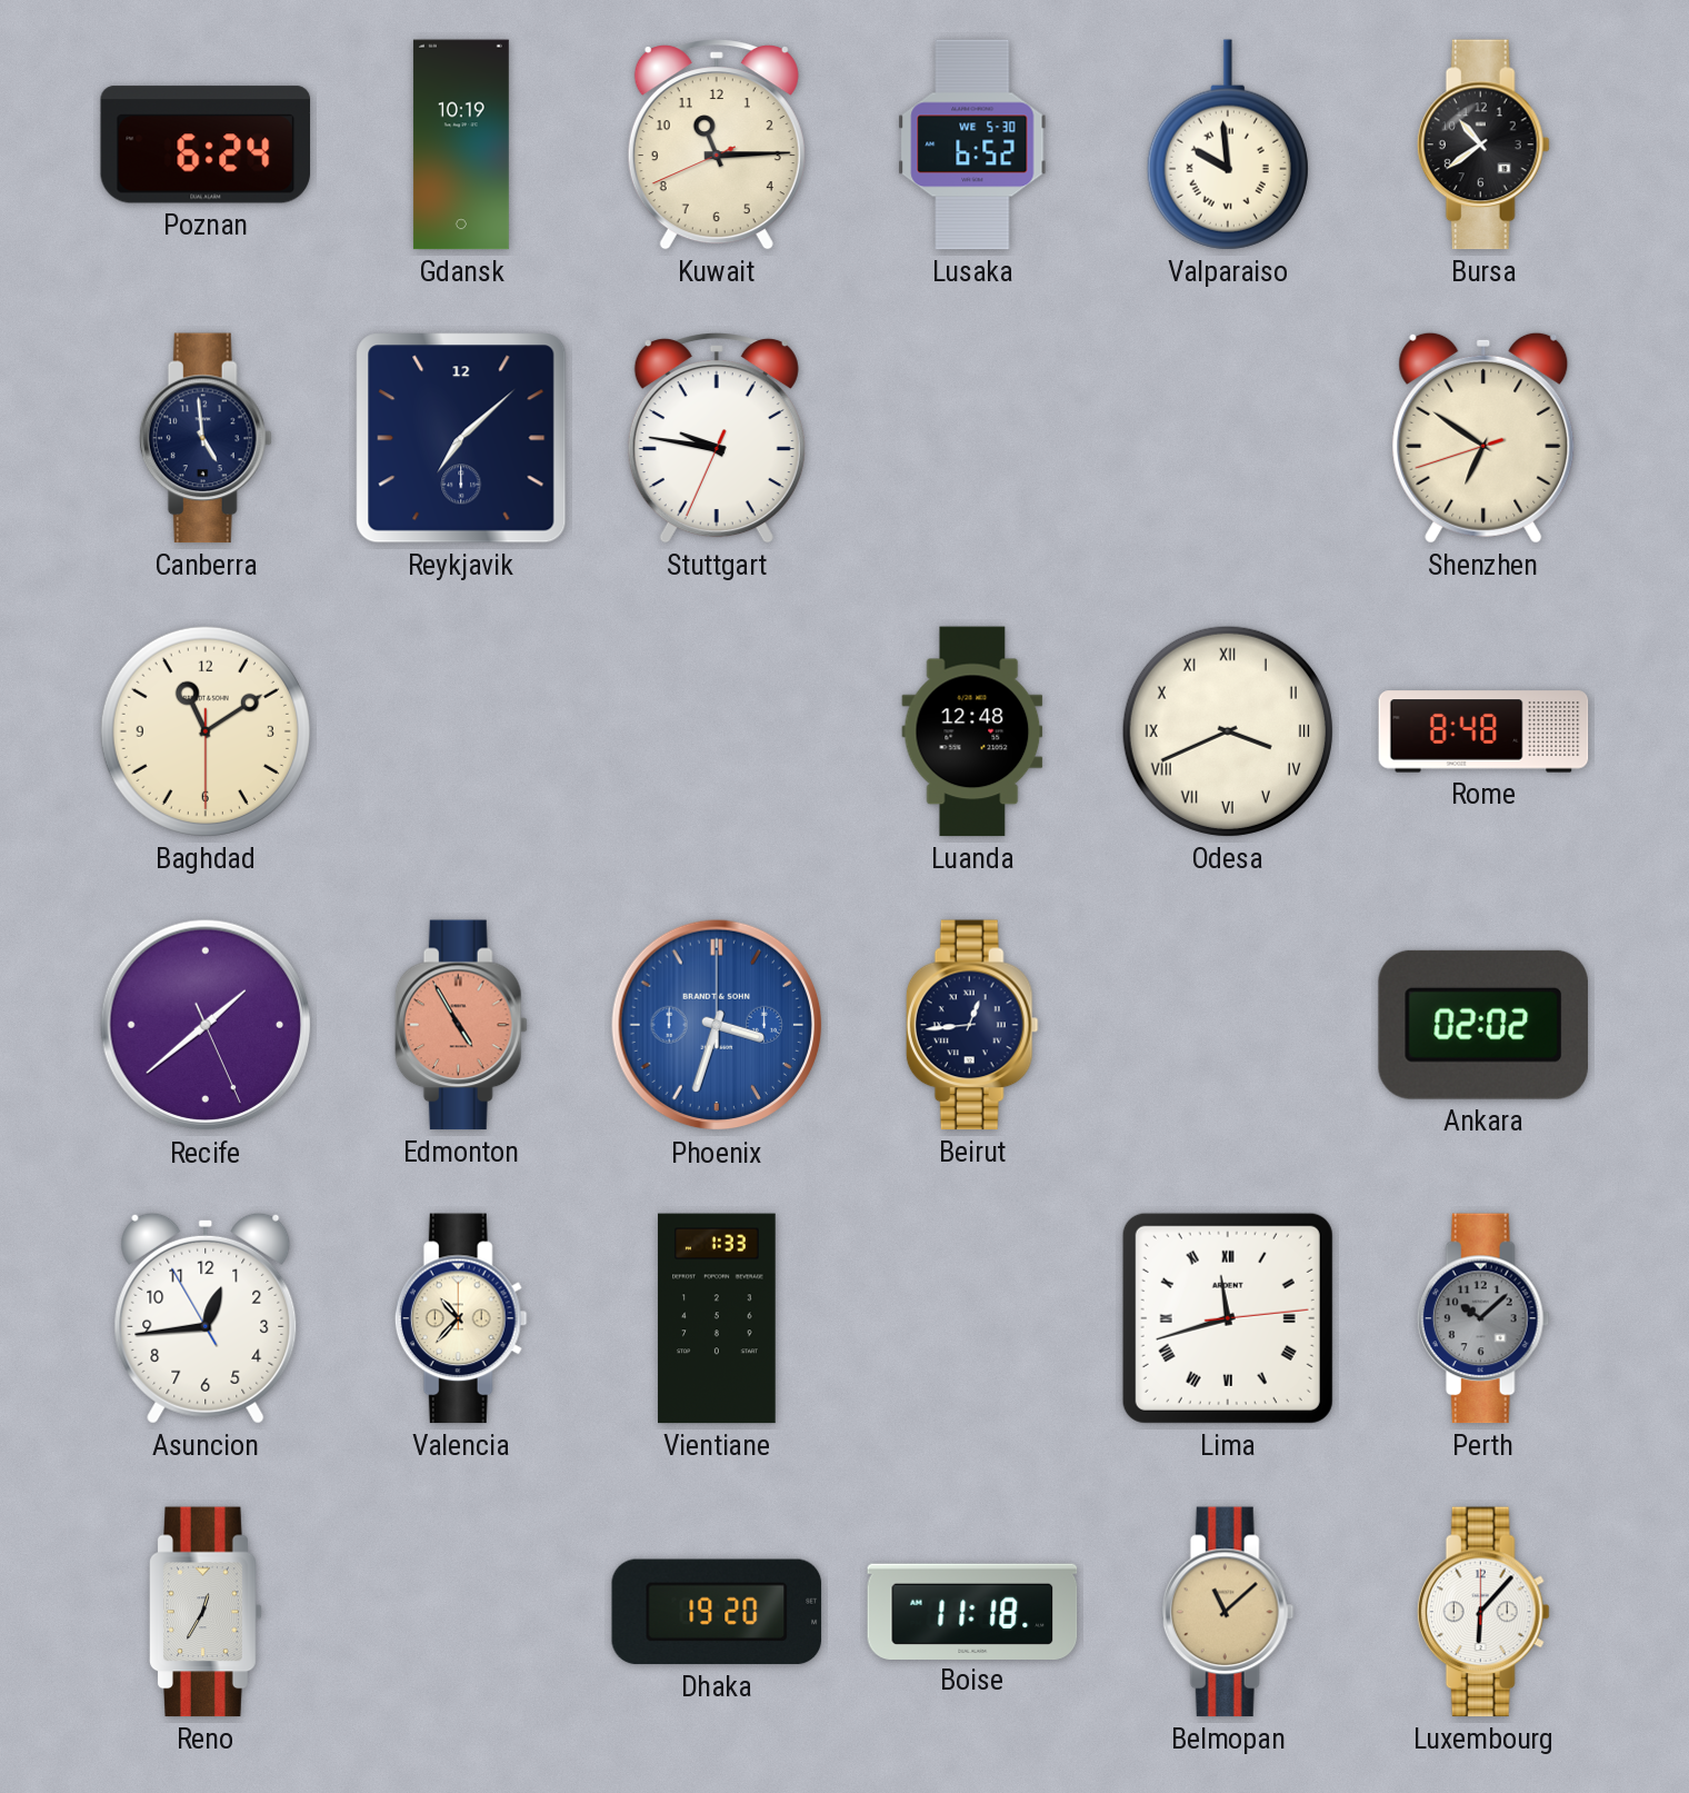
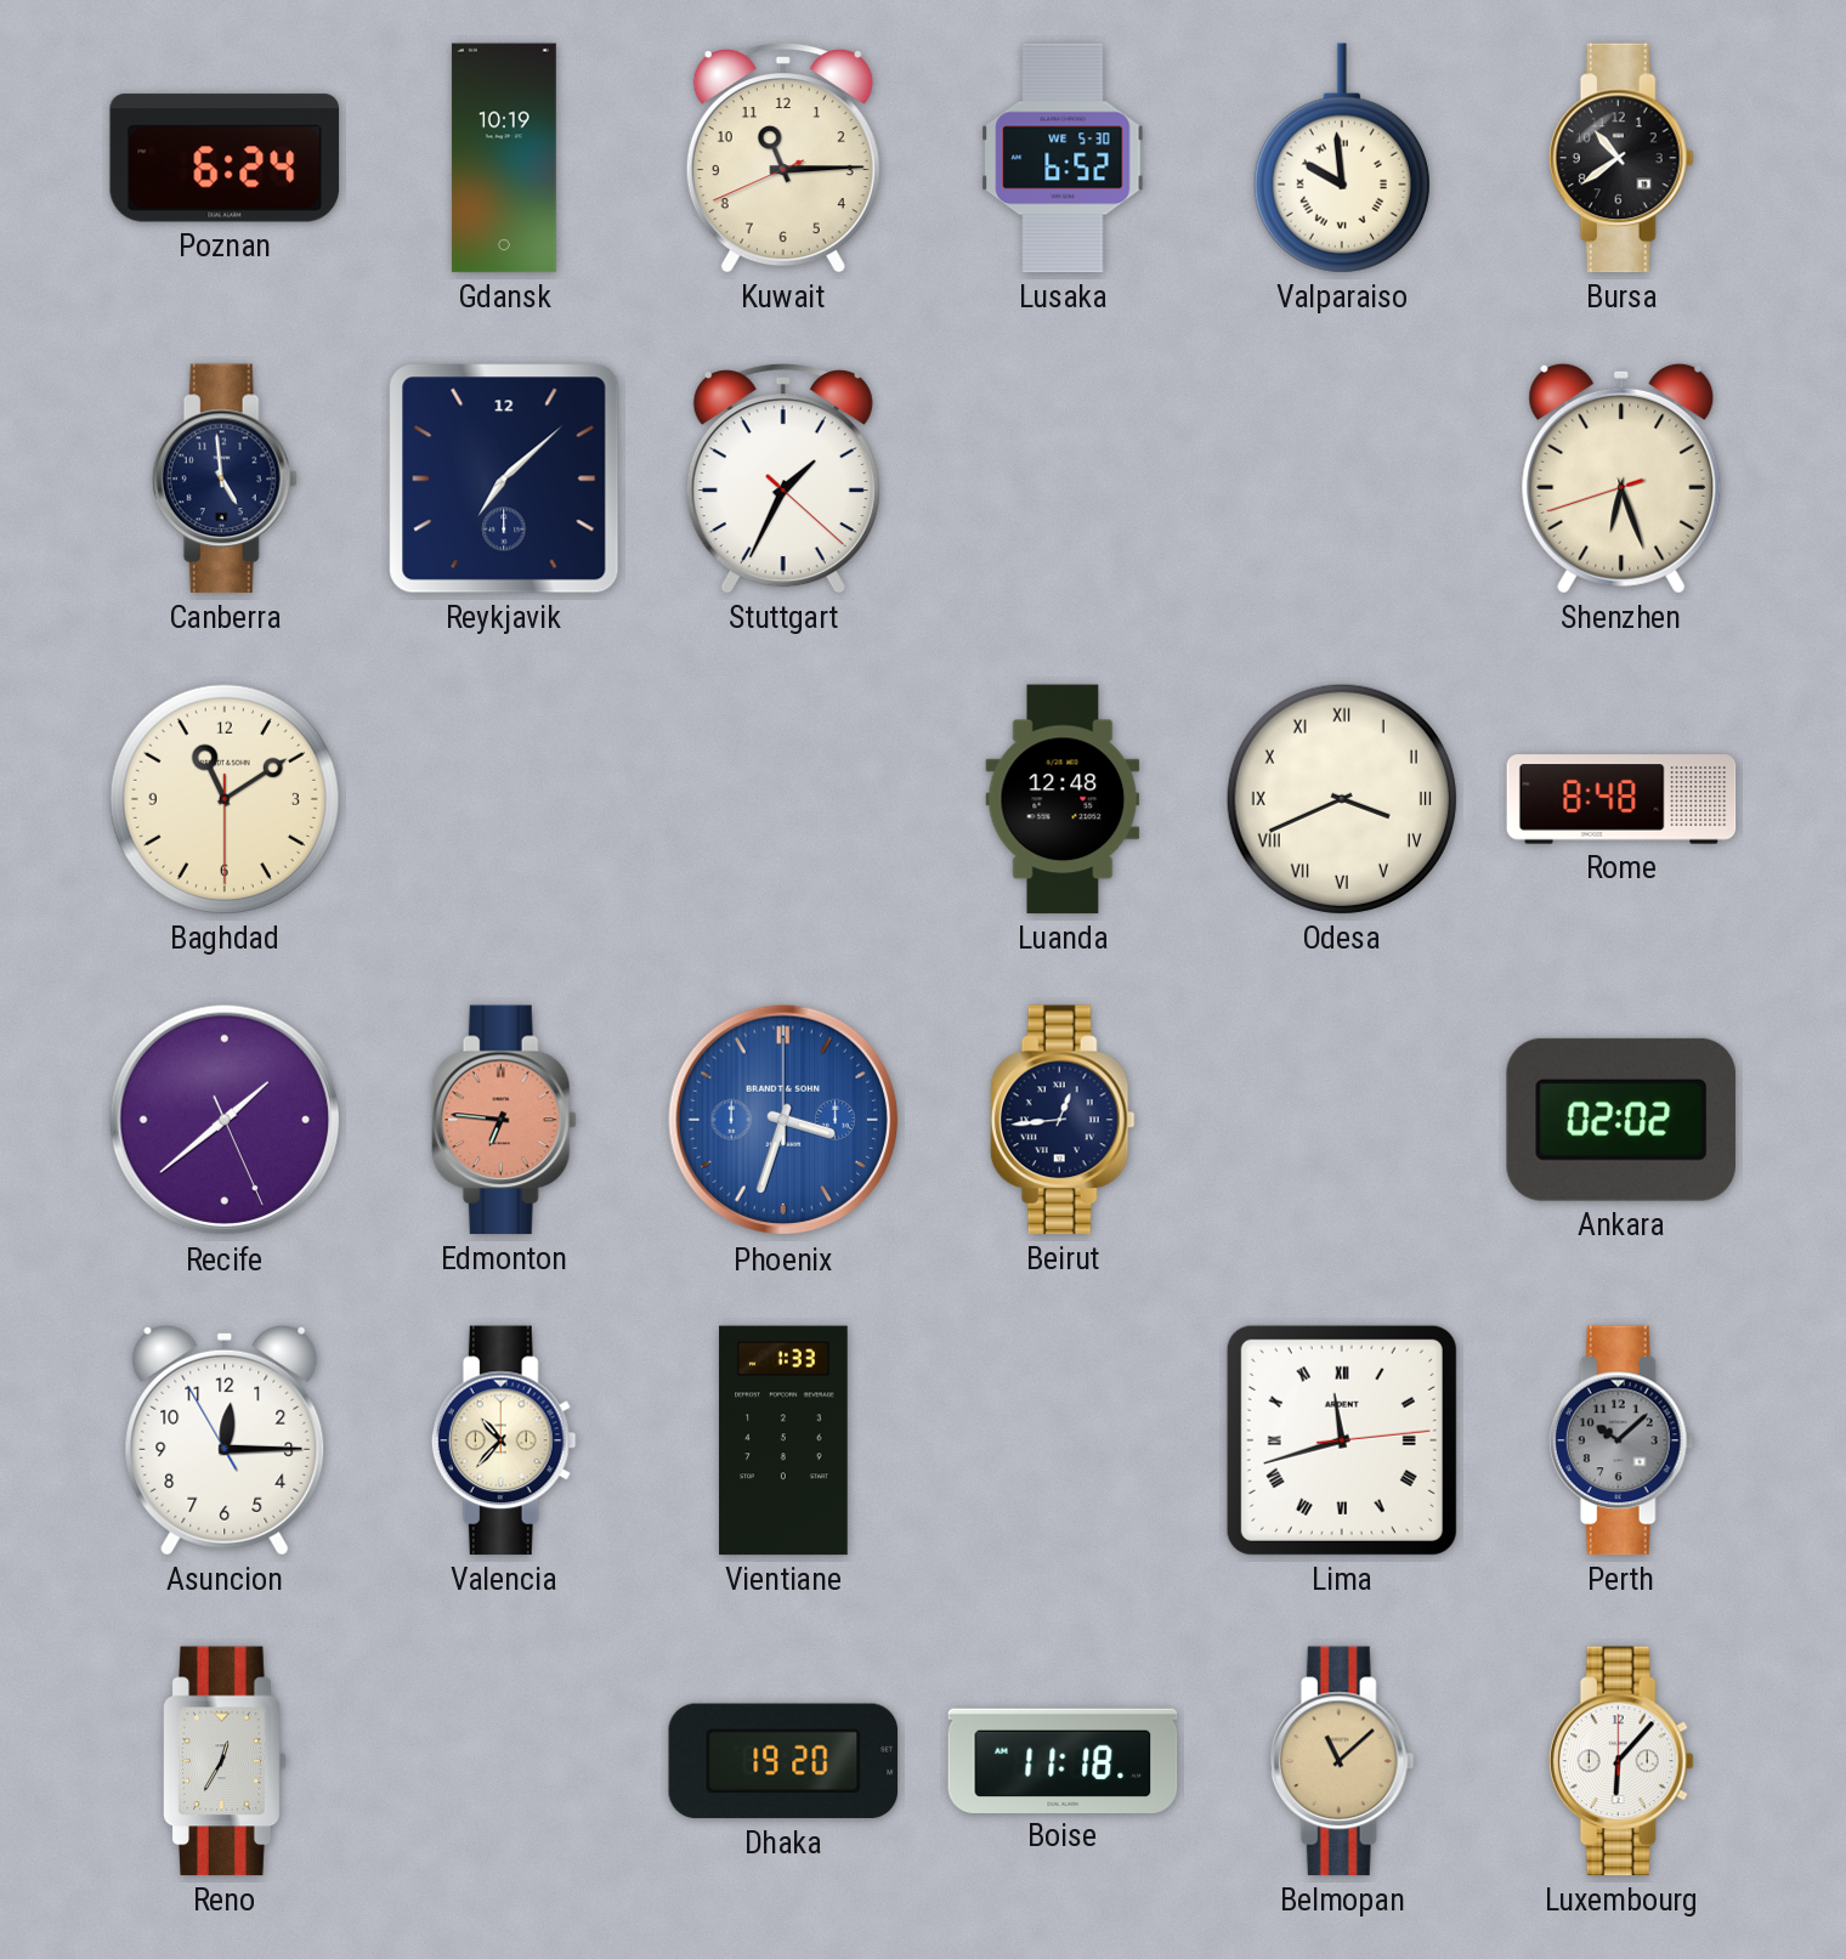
Stuttgart: 9:46 -> 1:34
Shenzhen: 6:50 -> 6:26
Edmonton: 4:55 -> 6:46
Asuncion: 12:43 -> 12:14
